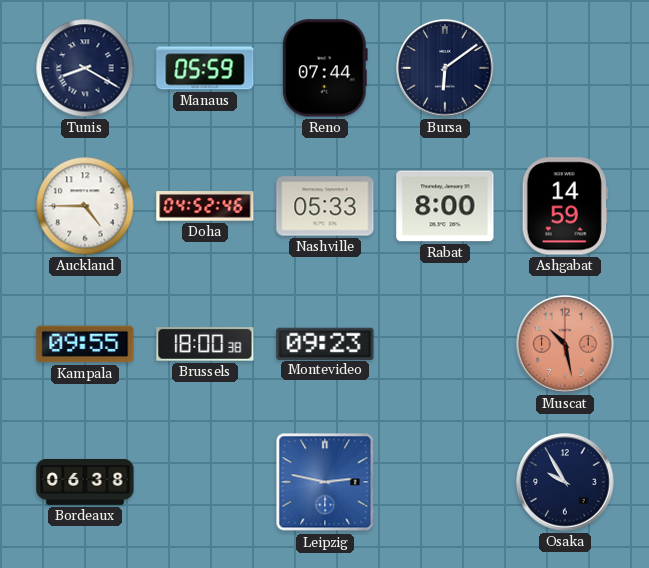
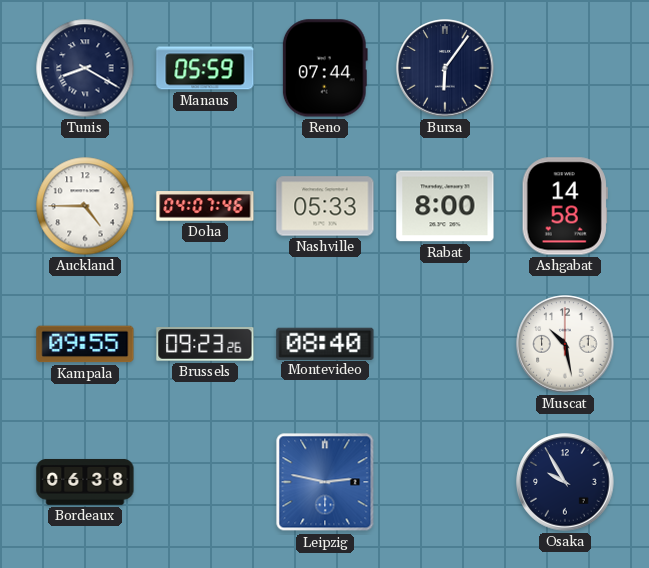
Bursa: 6:09 -> 6:06
Doha: 04:52 -> 04:07
Ashgabat: 14:59 -> 14:58
Brussels: 18:00 -> 09:23
Montevideo: 09:23 -> 08:40
Muscat dial: salmon -> white
